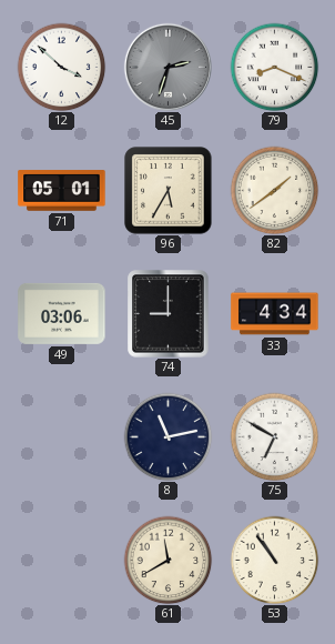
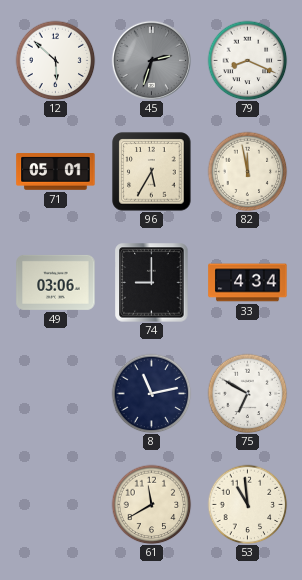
12: 3:52 -> 5:52
82: 1:39 -> 11:58
53: 10:54 -> 10:59
